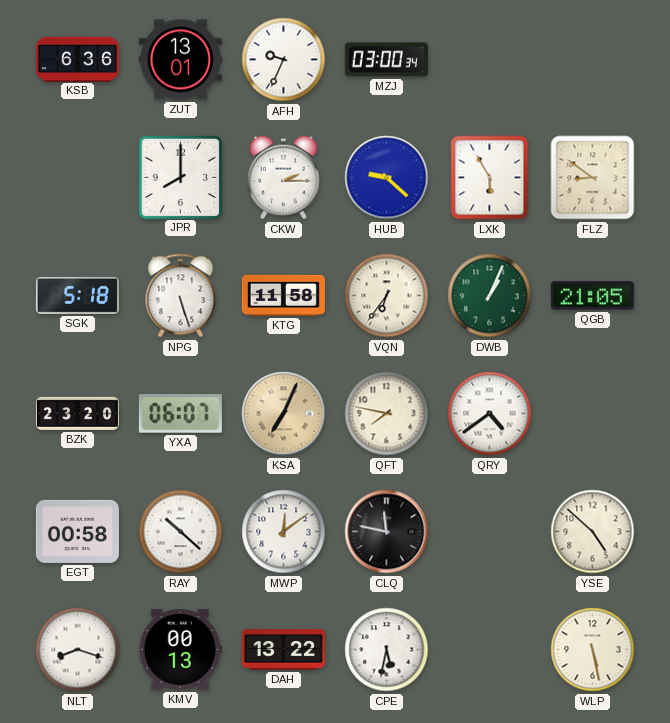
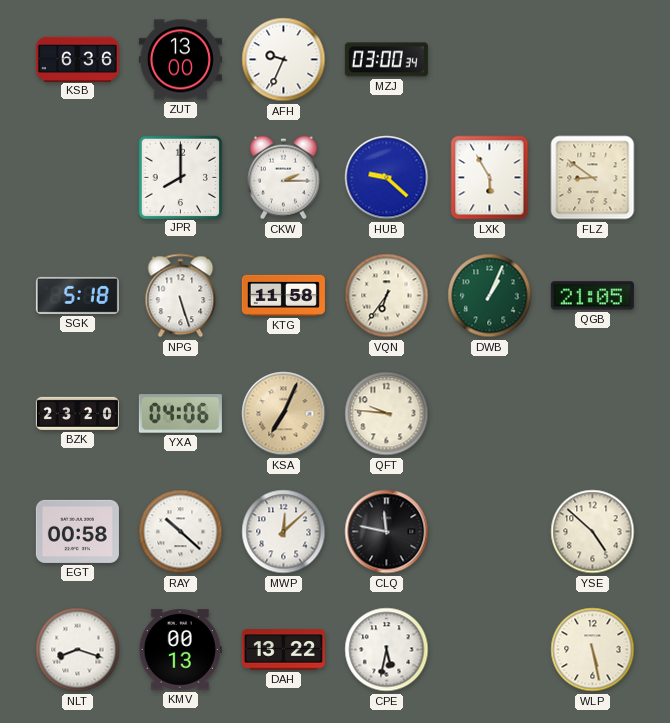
ZUT: 13:01 -> 13:00
YXA: 06:07 -> 04:06
QFT: 7:47 -> 9:46
QRY: 4:39 -> none
MWP: 12:09 -> 12:08
